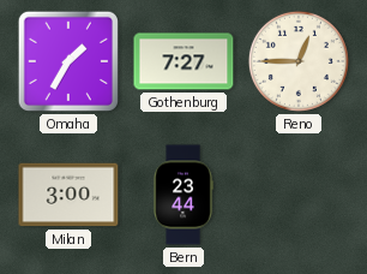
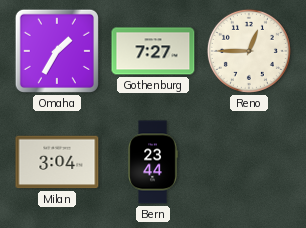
Milan: 3:00 -> 3:04
